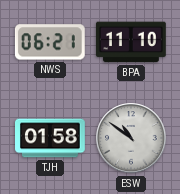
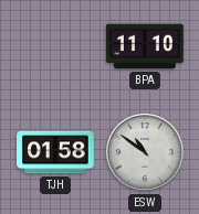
NWS: 06:21 -> none
